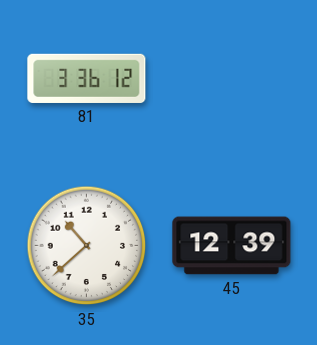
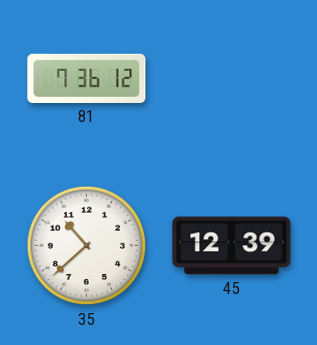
81: 3:36 -> 7:36
